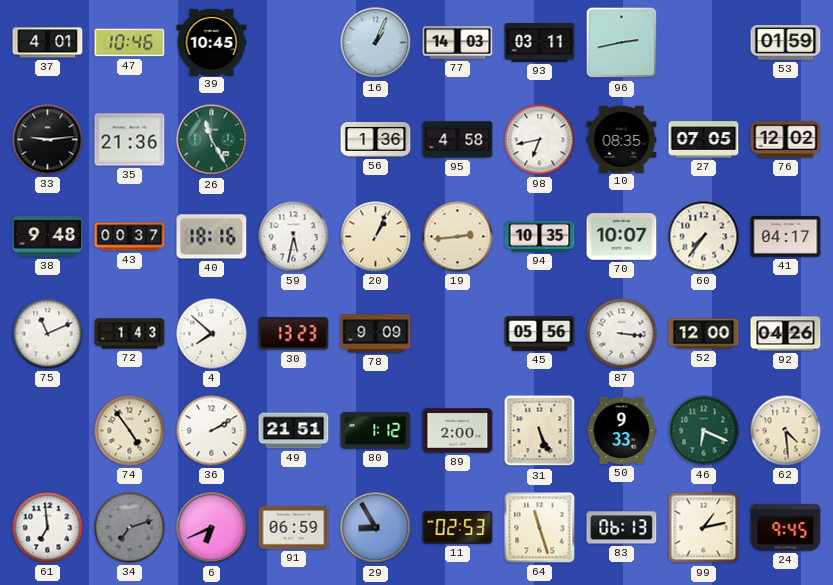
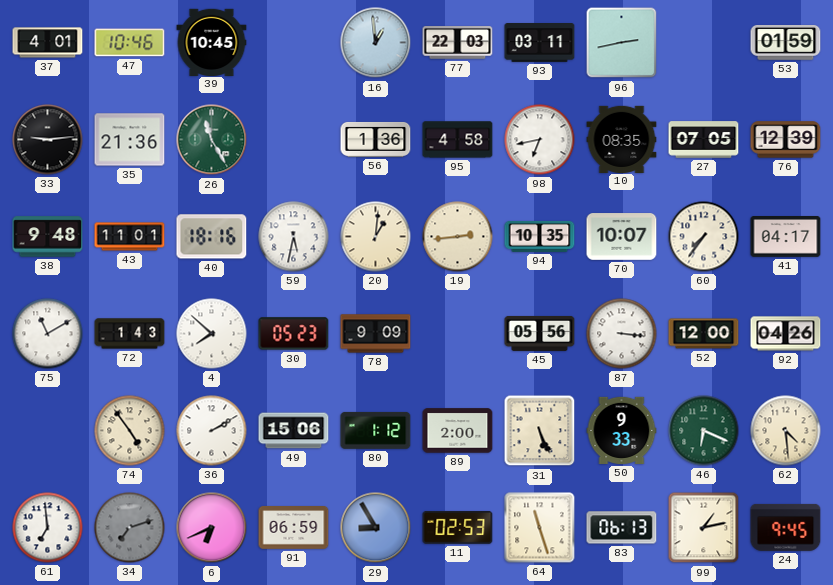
16: 1:04 -> 12:59
77: 14:03 -> 22:03
76: 12:02 -> 12:39
43: 00:37 -> 11:01
20: 1:04 -> 1:01
75: 11:11 -> 11:10
30: 13:23 -> 05:23
49: 21:51 -> 15:06
